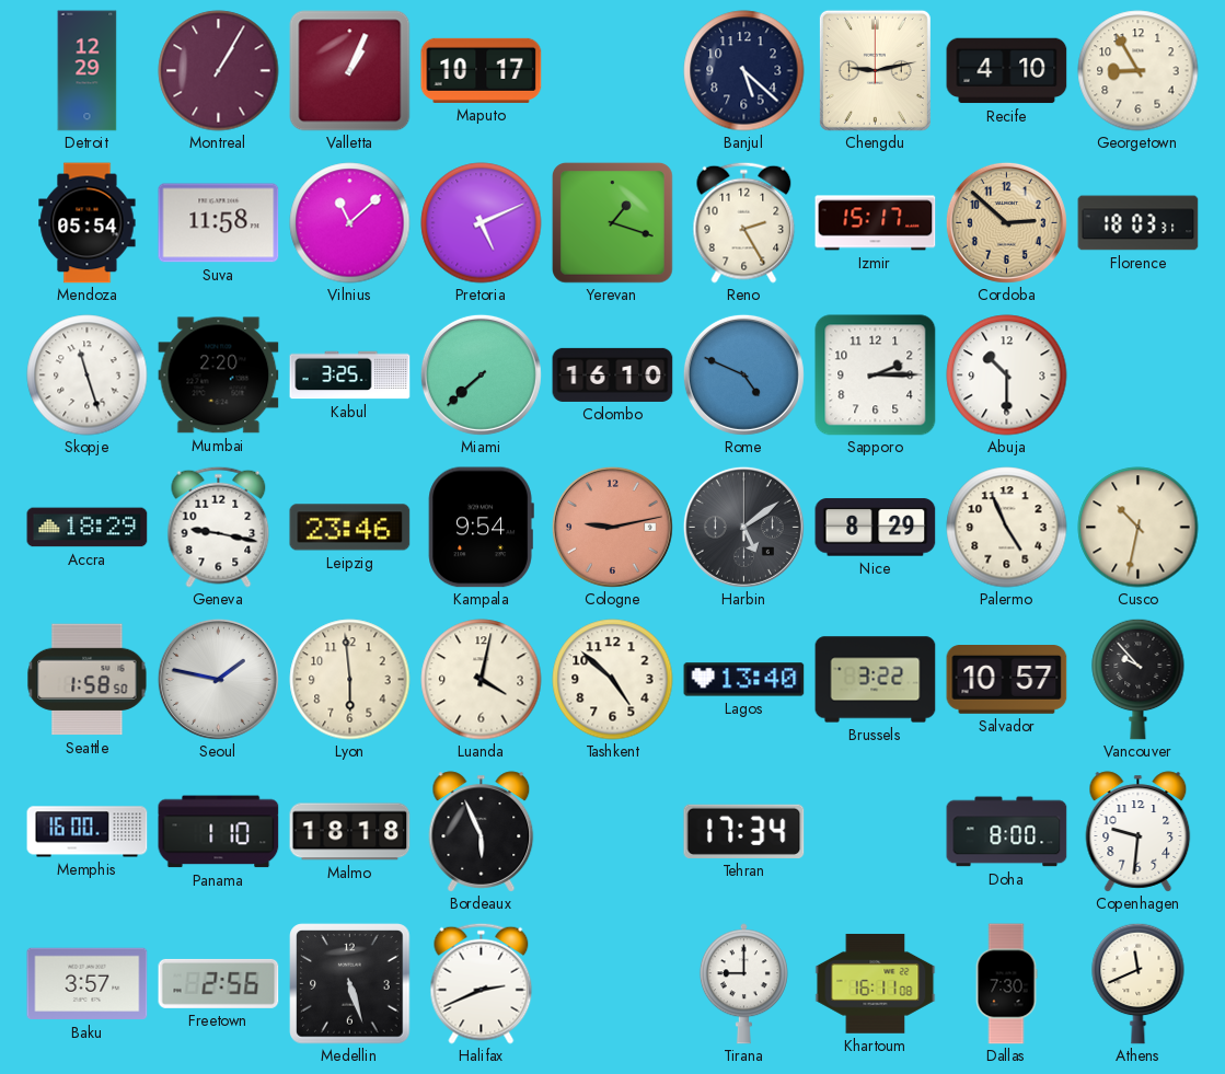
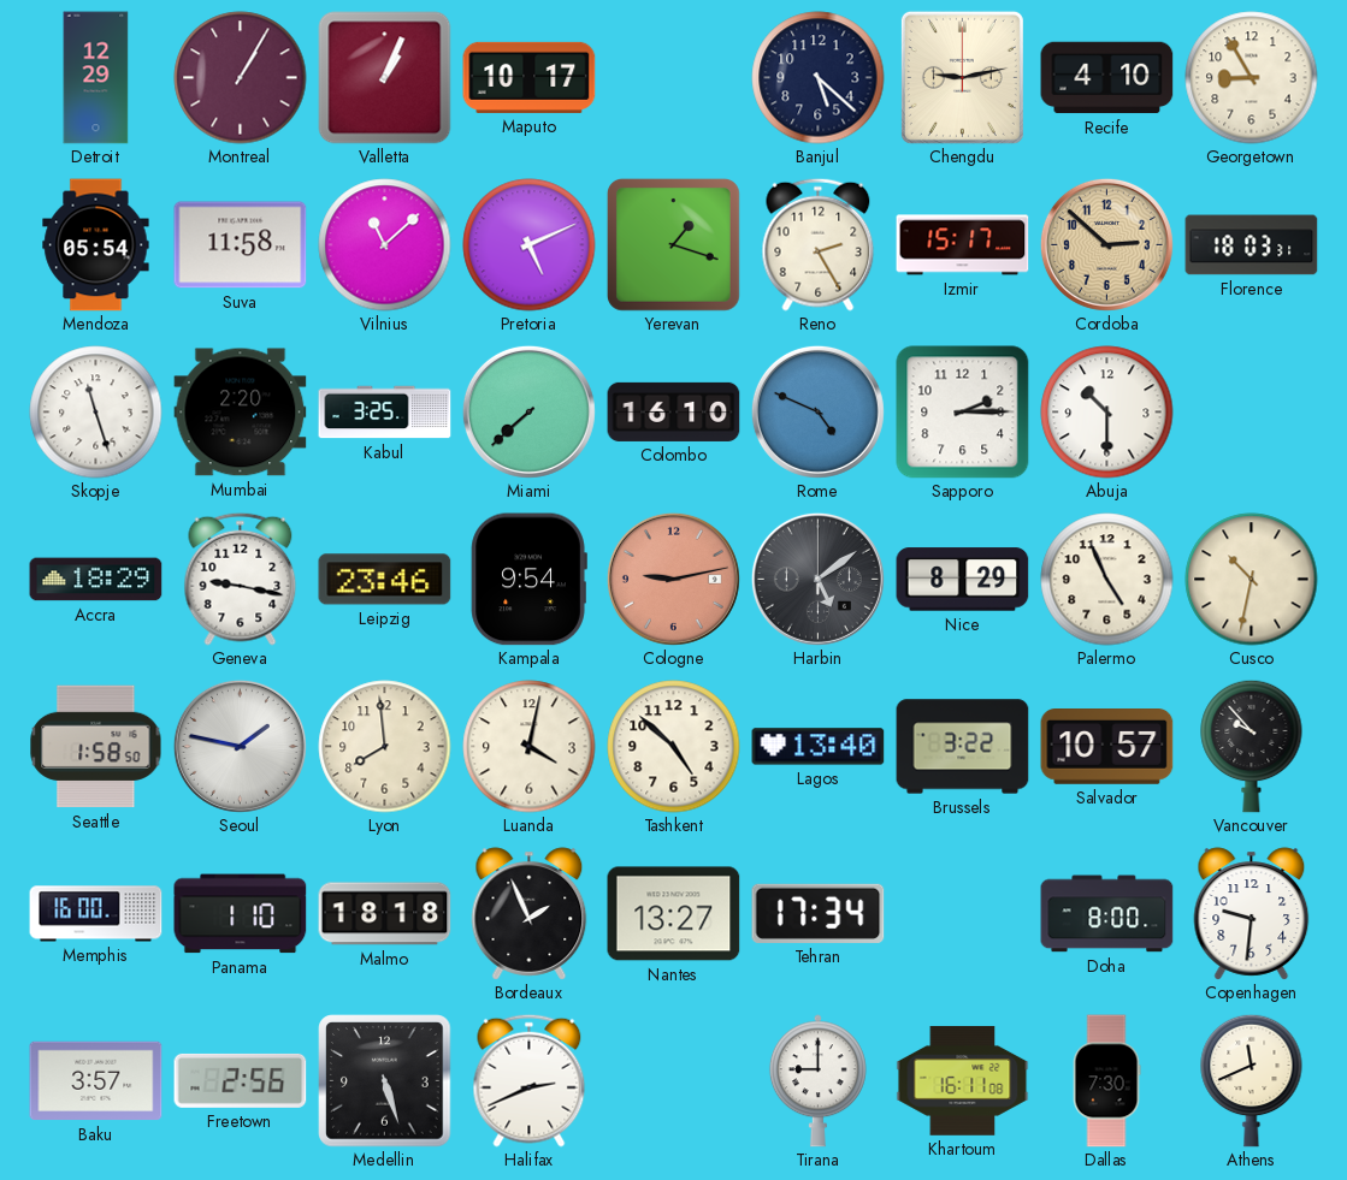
Lyon: 5:59 -> 7:59
Bordeaux: 5:56 -> 1:56
Nantes: none -> 13:27
